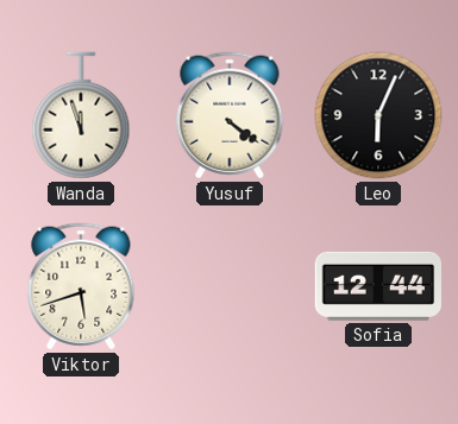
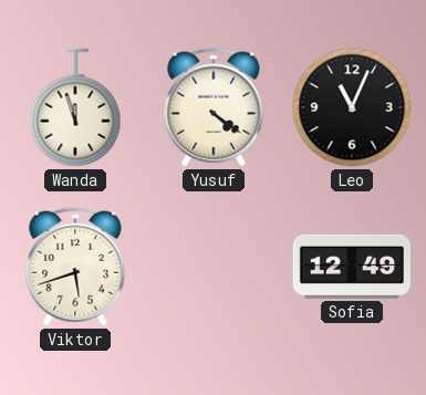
Leo: 6:04 -> 11:04
Sofia: 12:44 -> 12:49
